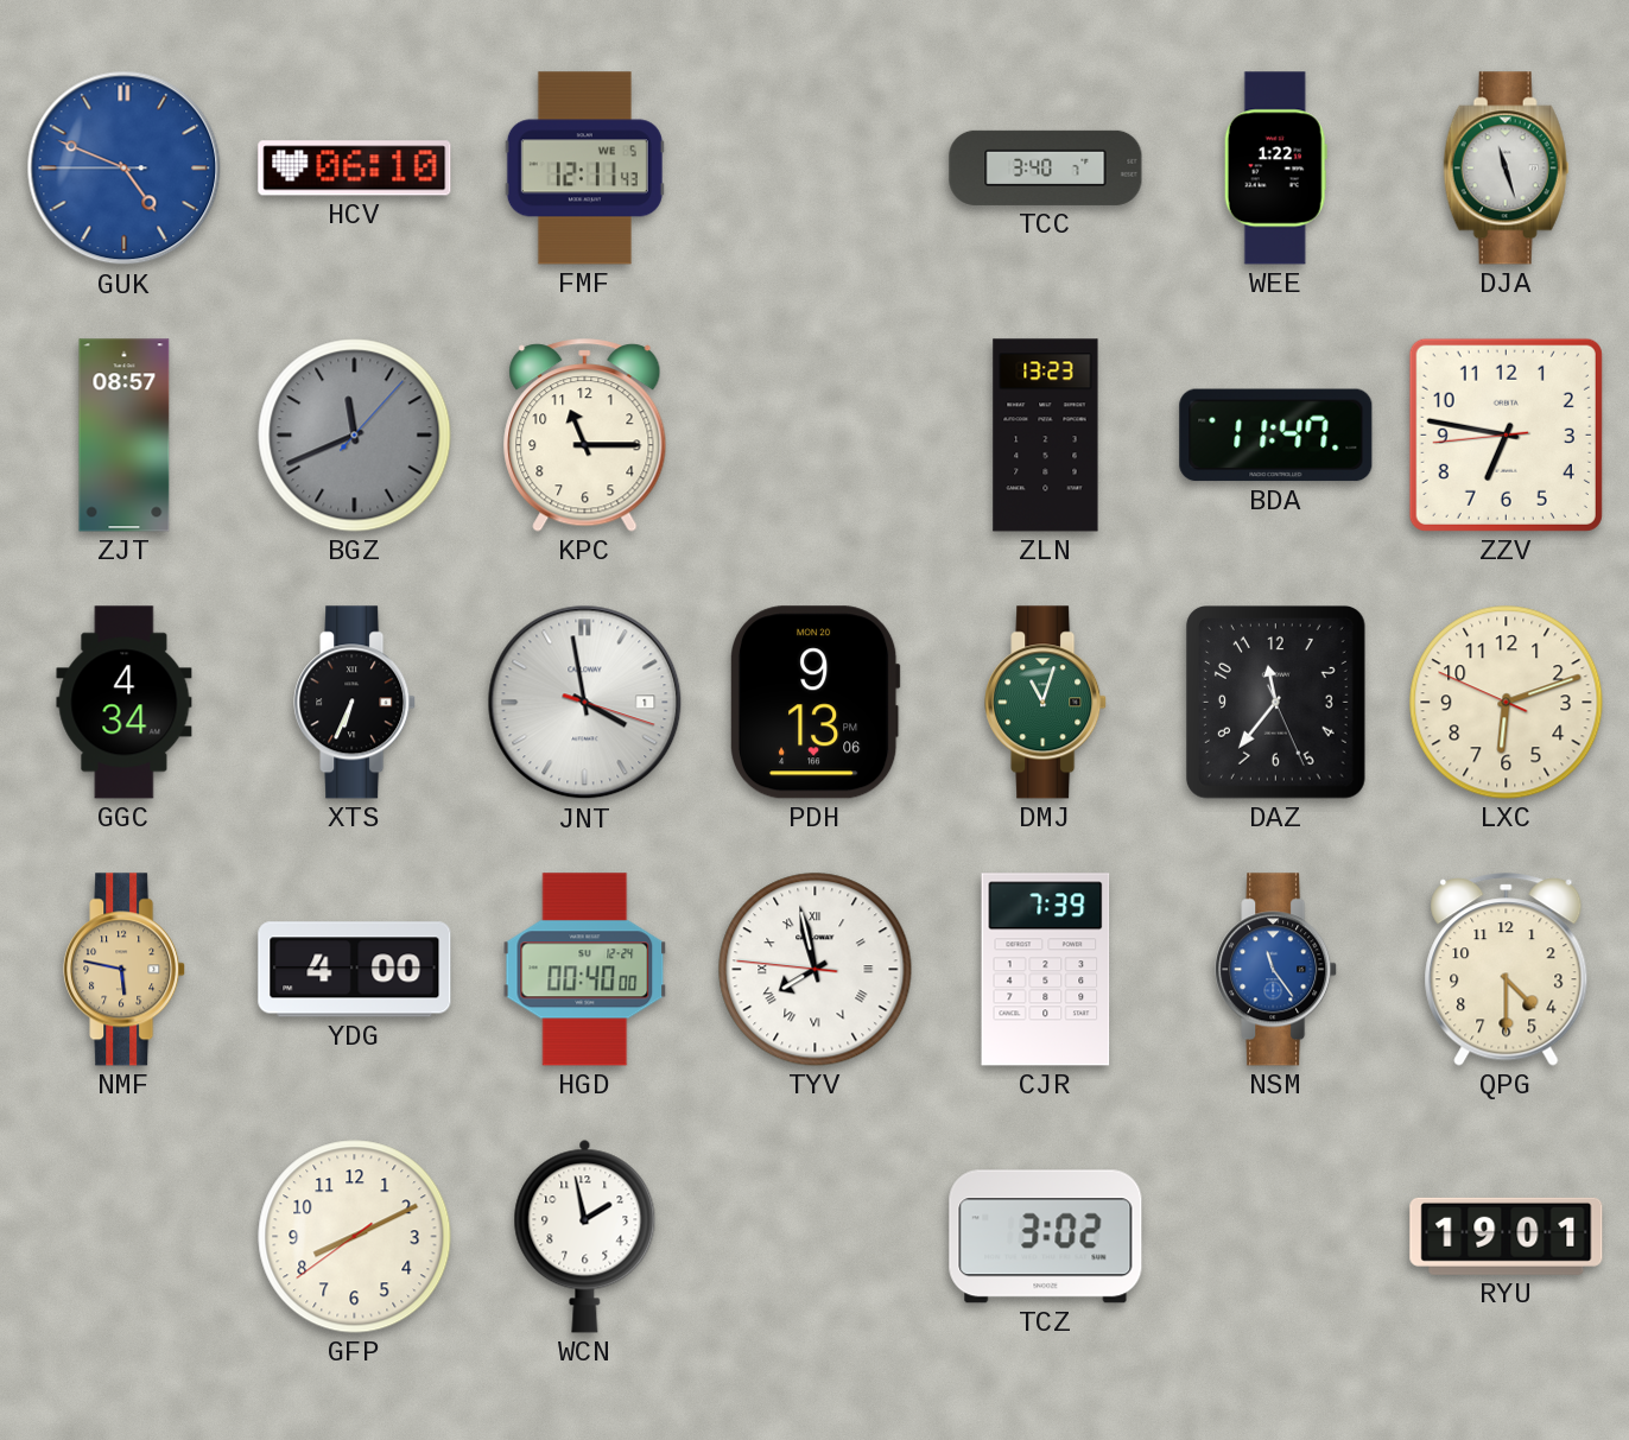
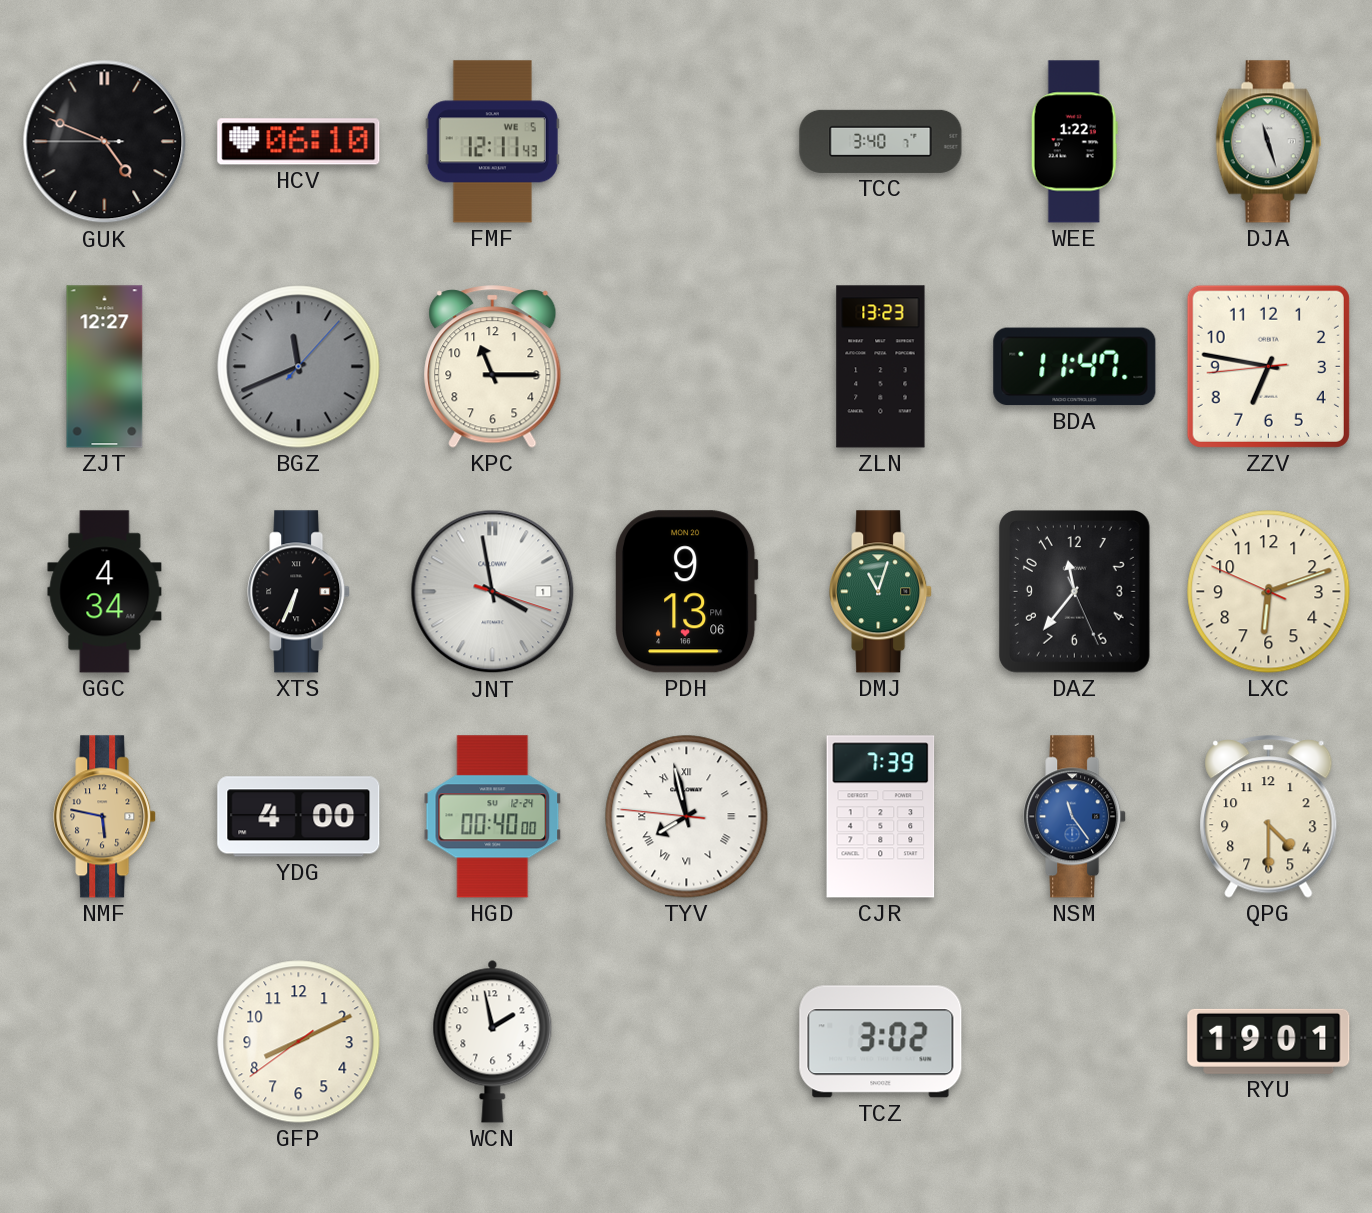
GUK dial: blue -> black
ZJT: 08:57 -> 12:27
